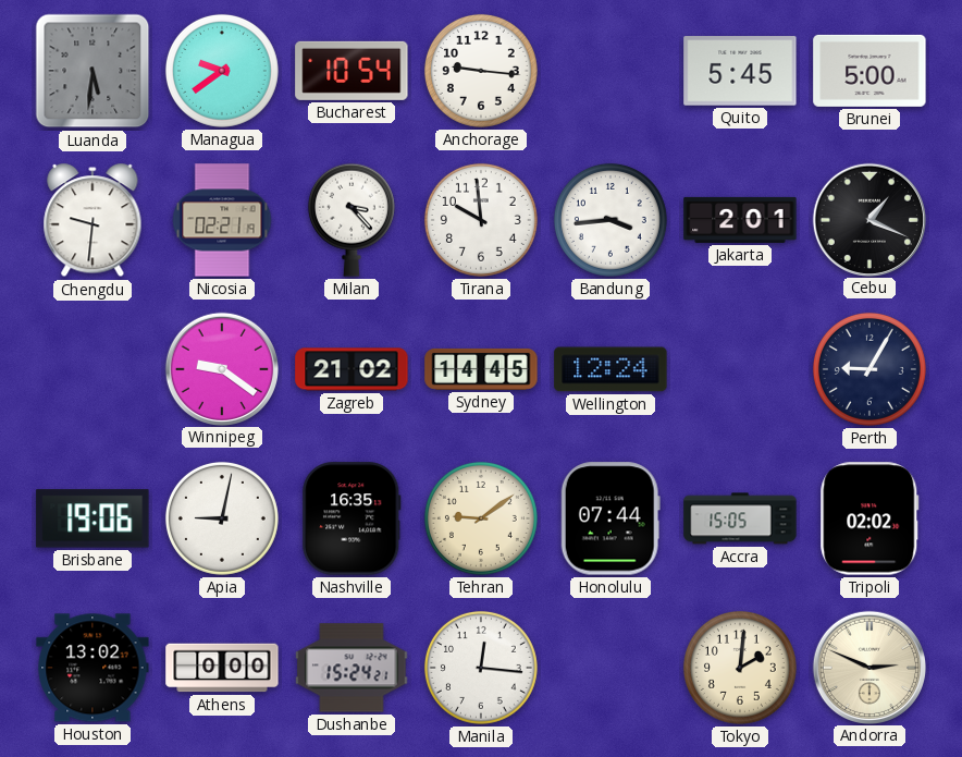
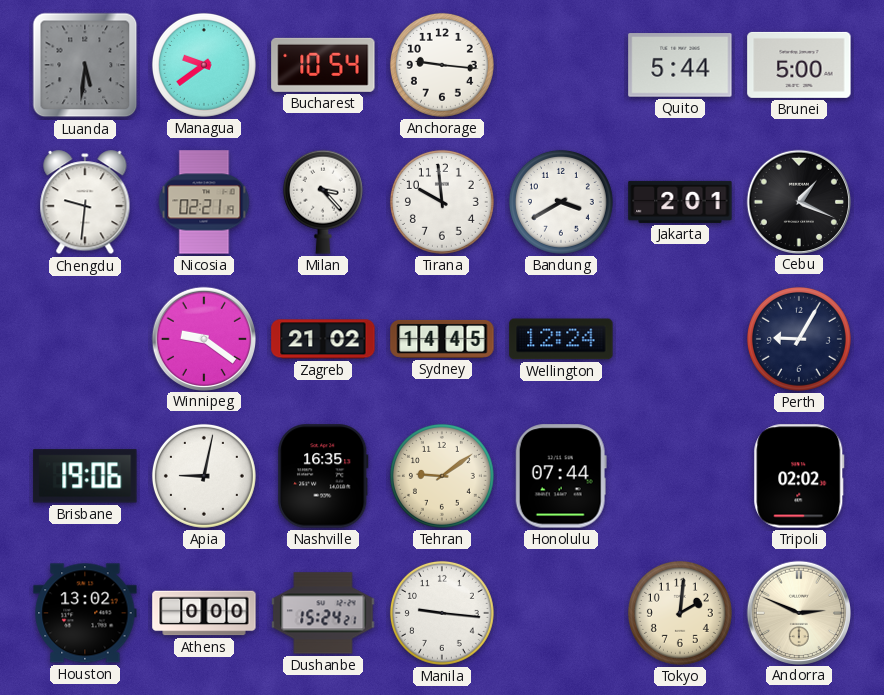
Quito: 5:45 -> 5:44
Bandung: 3:44 -> 3:40
Accra: 15:05 -> none
Manila: 12:16 -> 9:16
